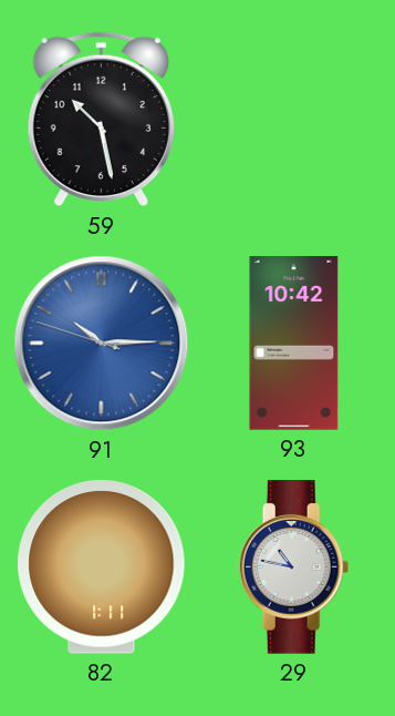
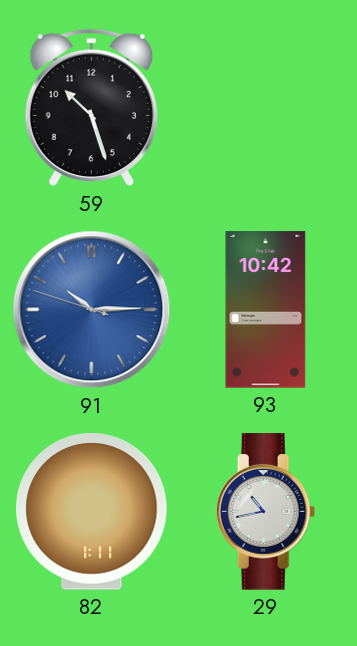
59: 10:28 -> 10:27
29: 10:47 -> 10:43
